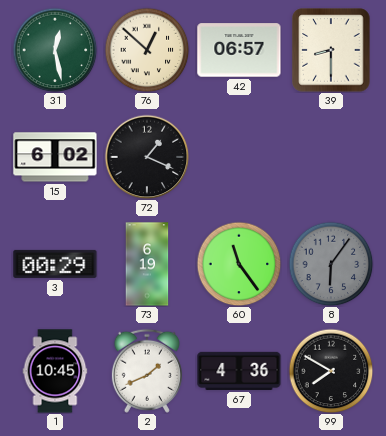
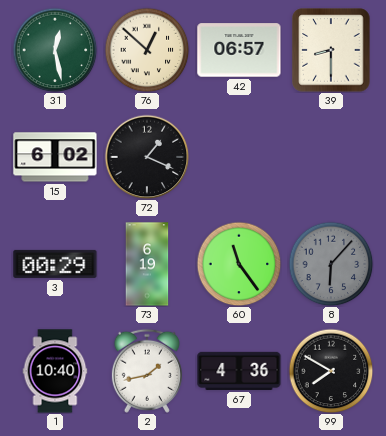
8: 6:06 -> 6:07
1: 10:45 -> 10:40
2: 1:41 -> 1:43
